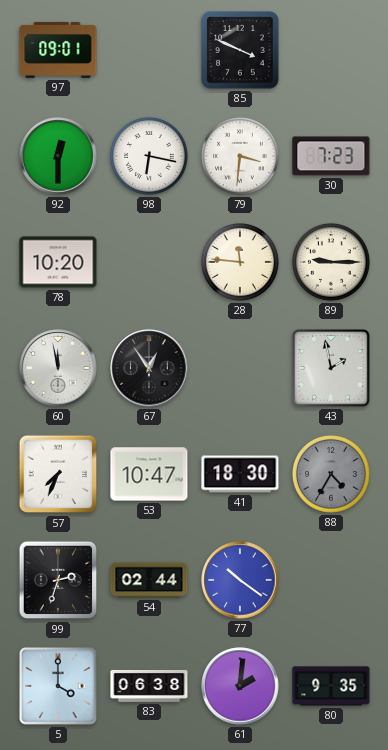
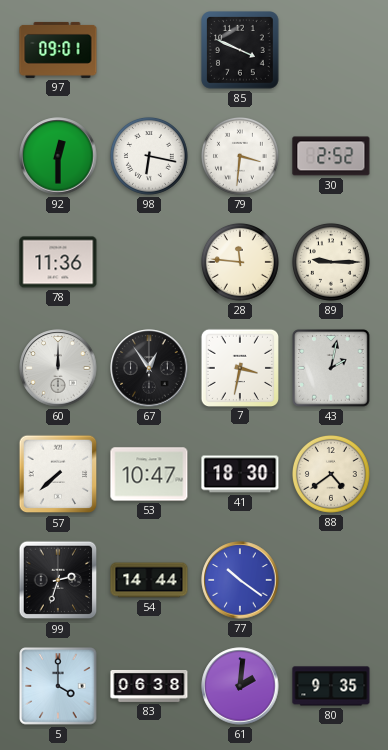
30: 7:23 -> 2:52
78: 10:20 -> 11:36
60: 11:58 -> 12:00
7: none -> 3:32
43: 1:58 -> 2:02
57: 7:34 -> 7:38
88: 4:35 -> 4:39
88 dial: grey -> cream
54: 02:44 -> 14:44
